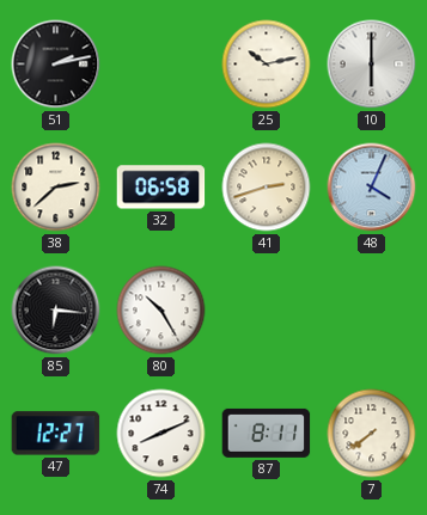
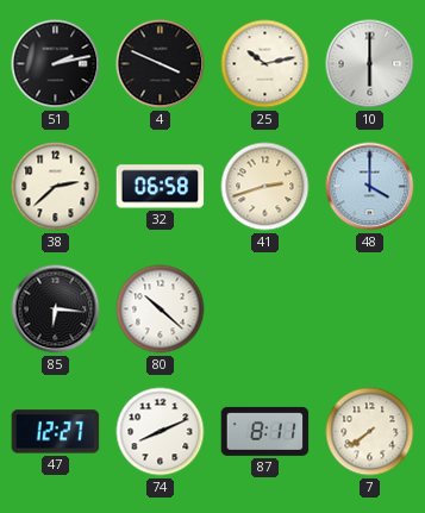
4: none -> 3:49
48: 4:04 -> 4:00
80: 10:25 -> 10:22
